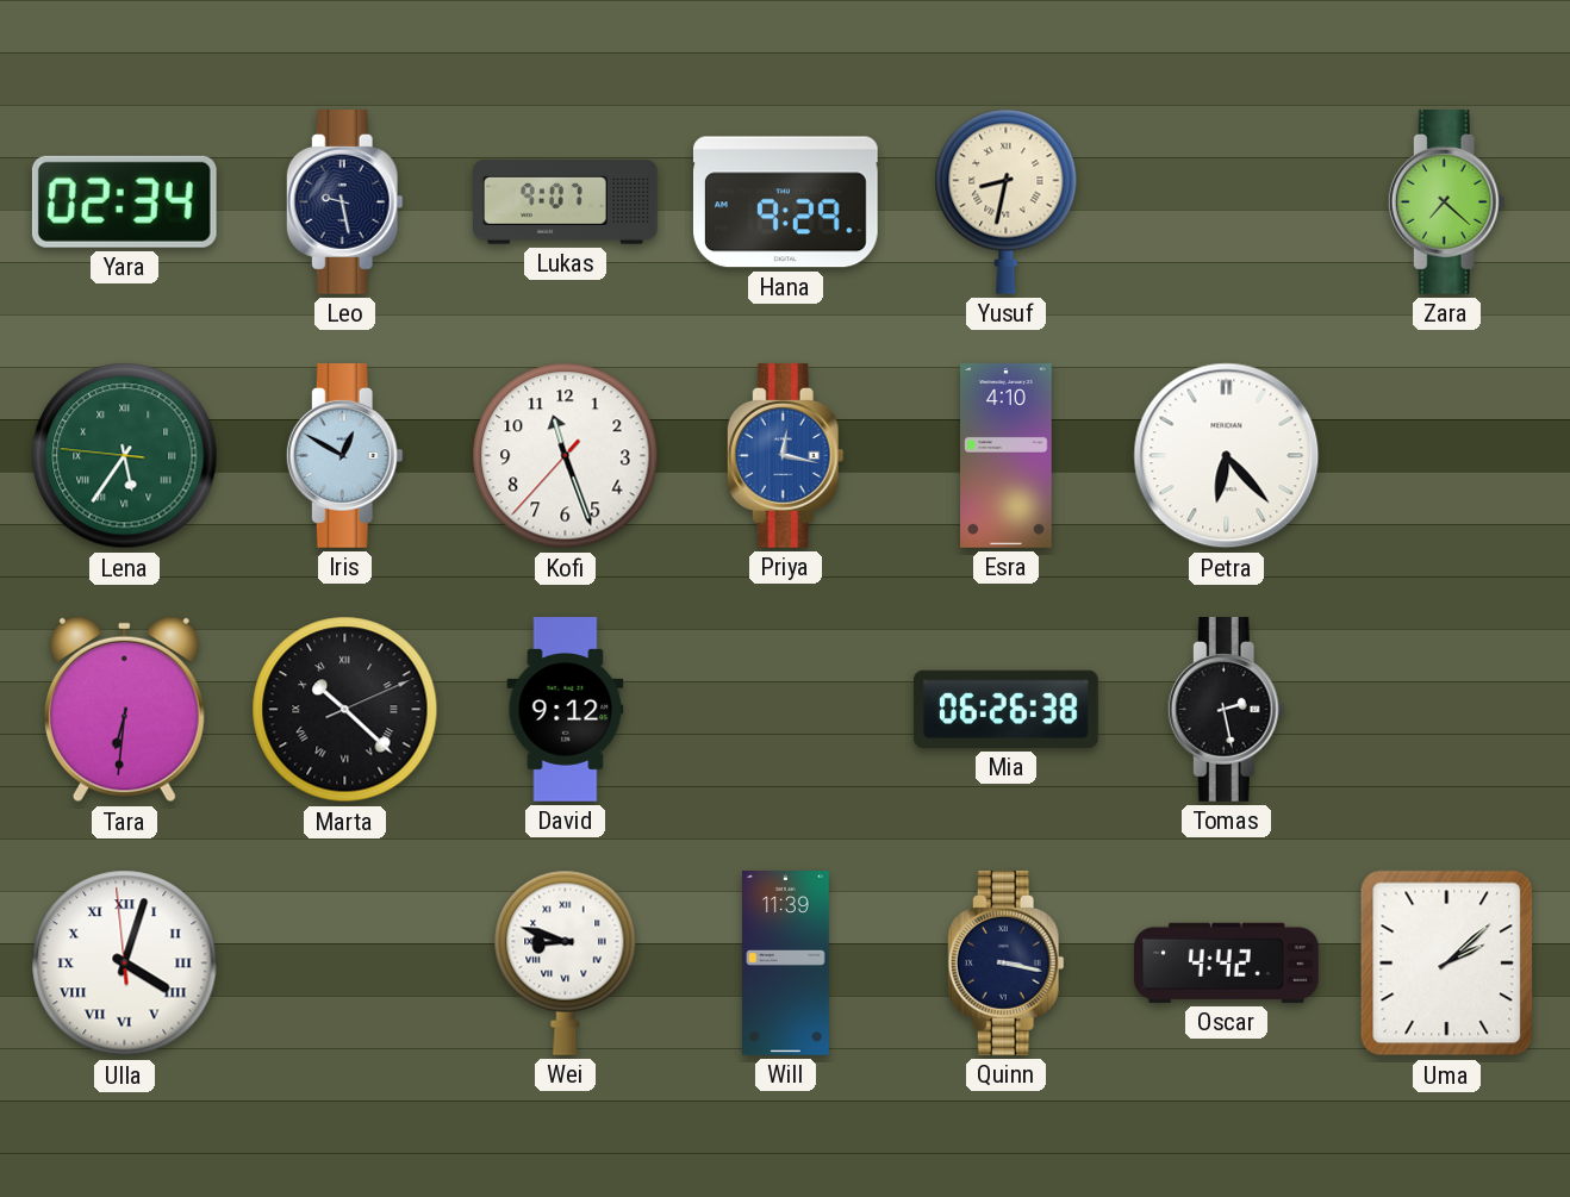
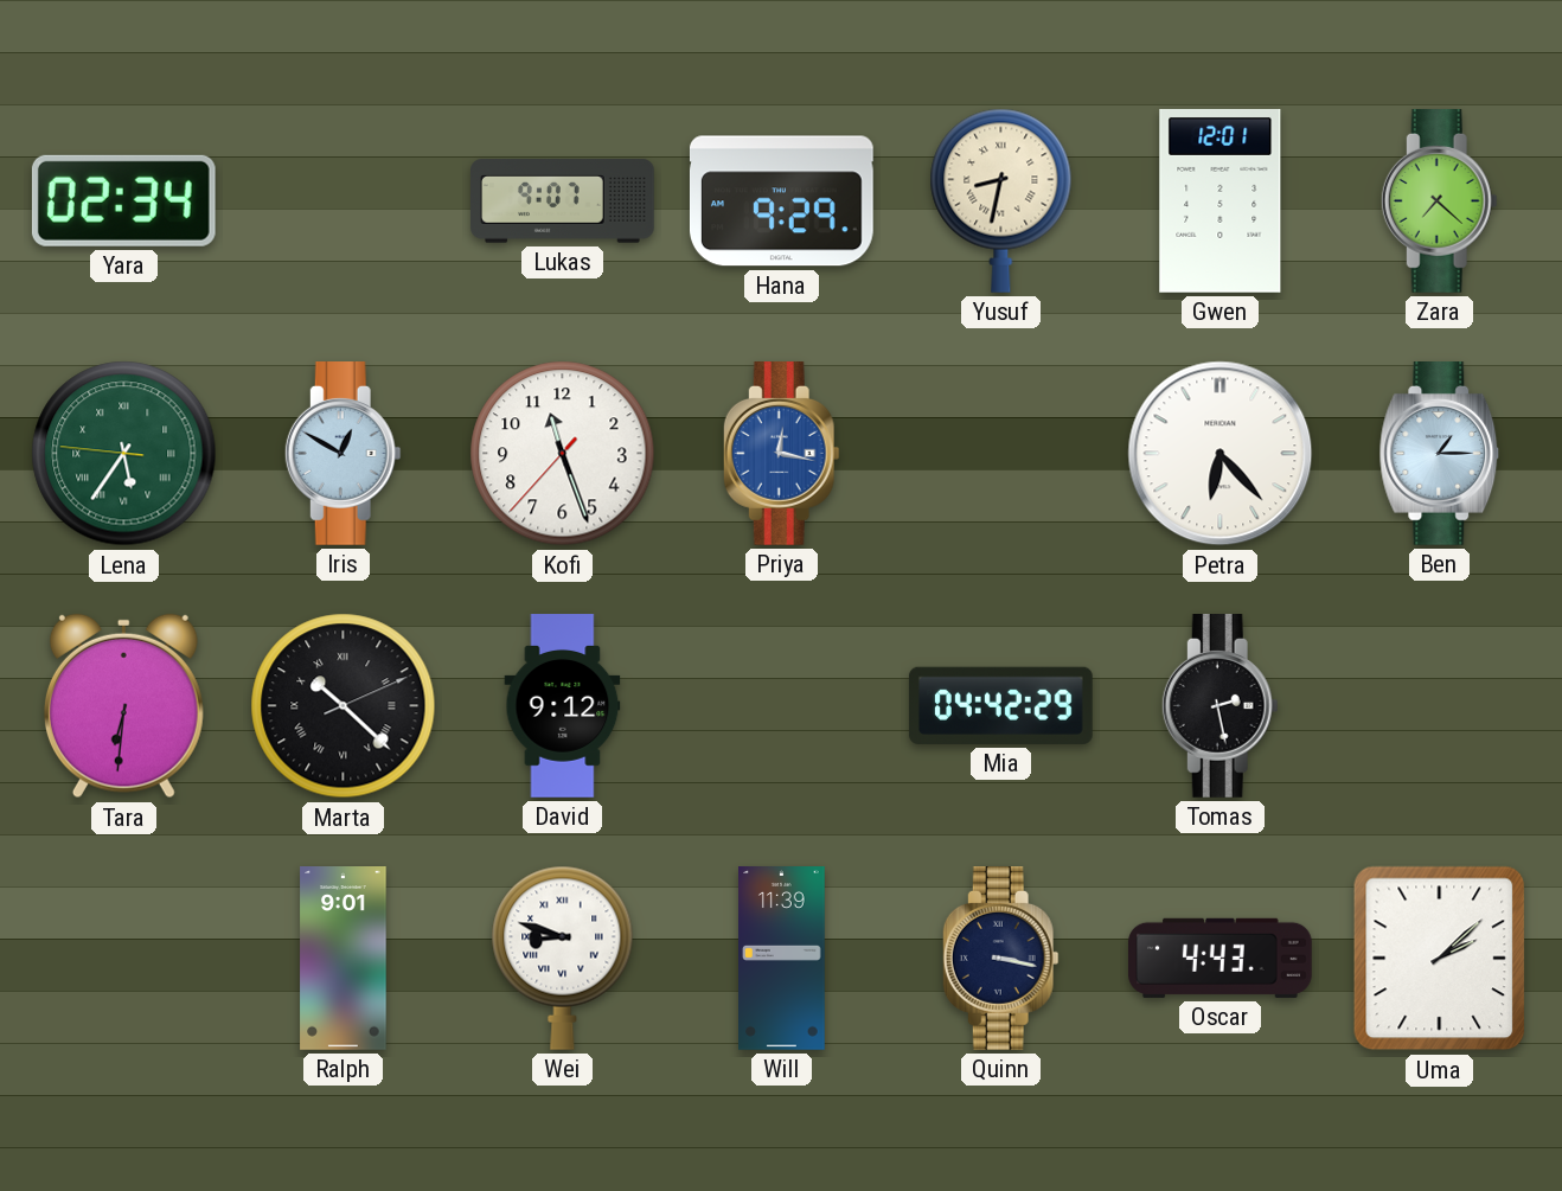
Leo: 9:28 -> none
Gwen: none -> 12:01
Esra: 4:10 -> none
Ben: none -> 1:15
Mia: 06:26 -> 04:42
Ulla: 4:02 -> none
Ralph: none -> 9:01
Oscar: 4:42 -> 4:43
